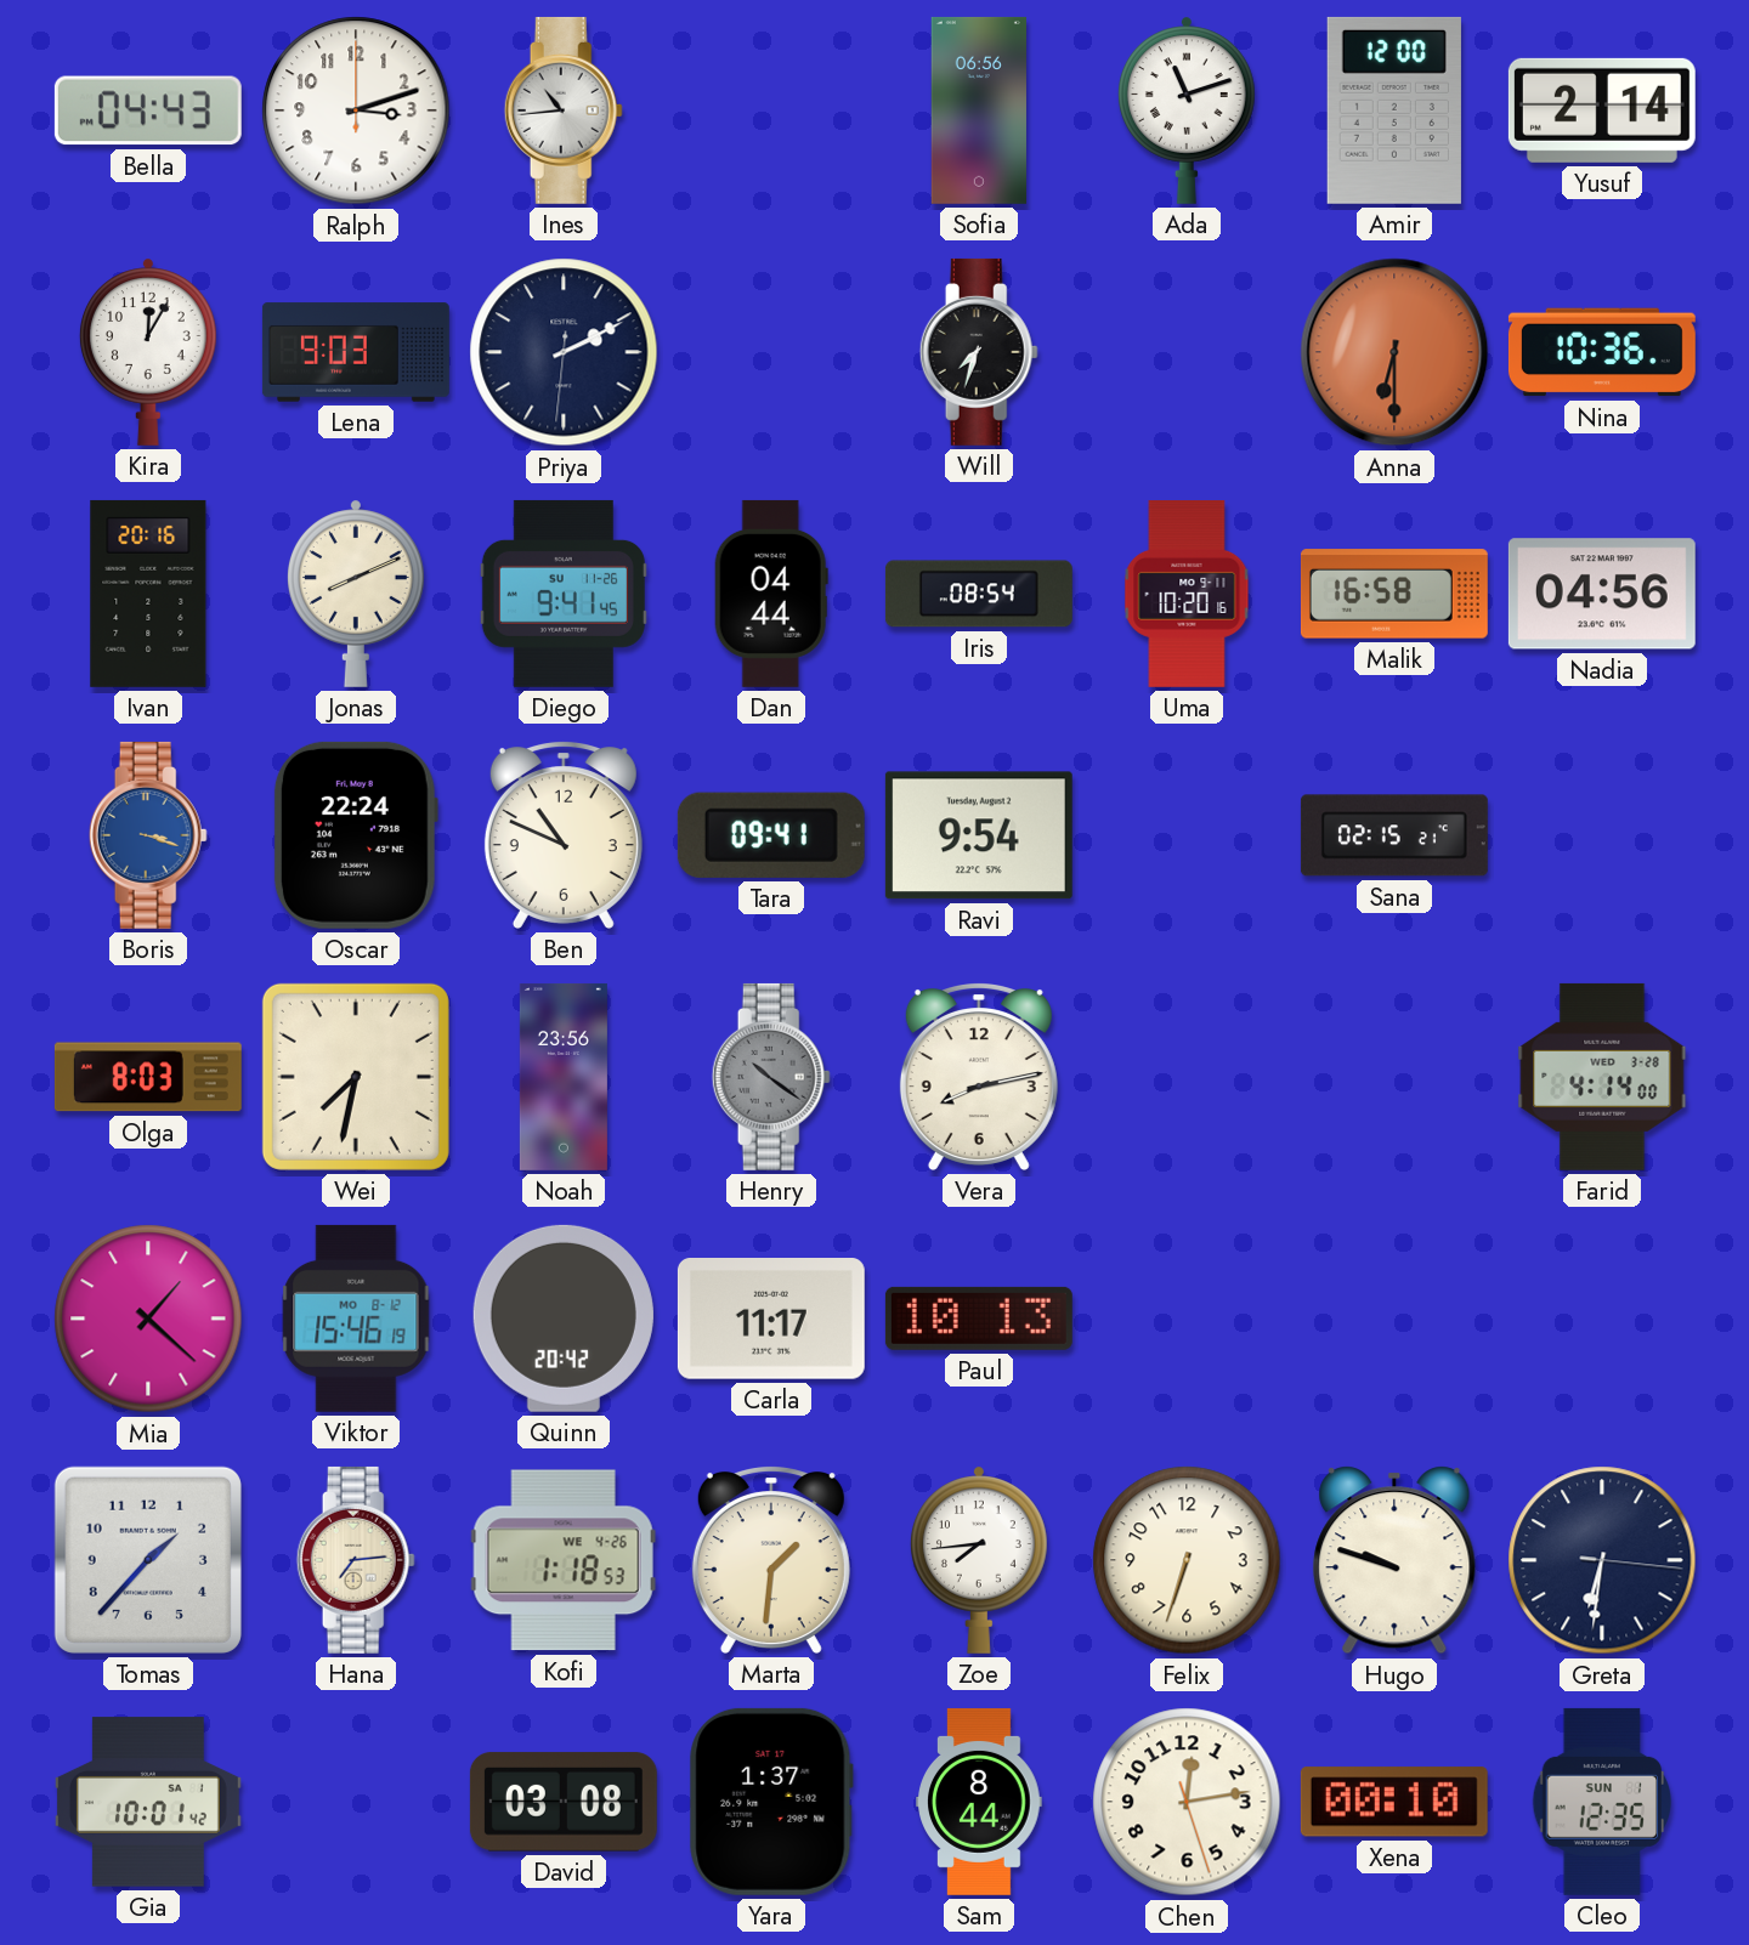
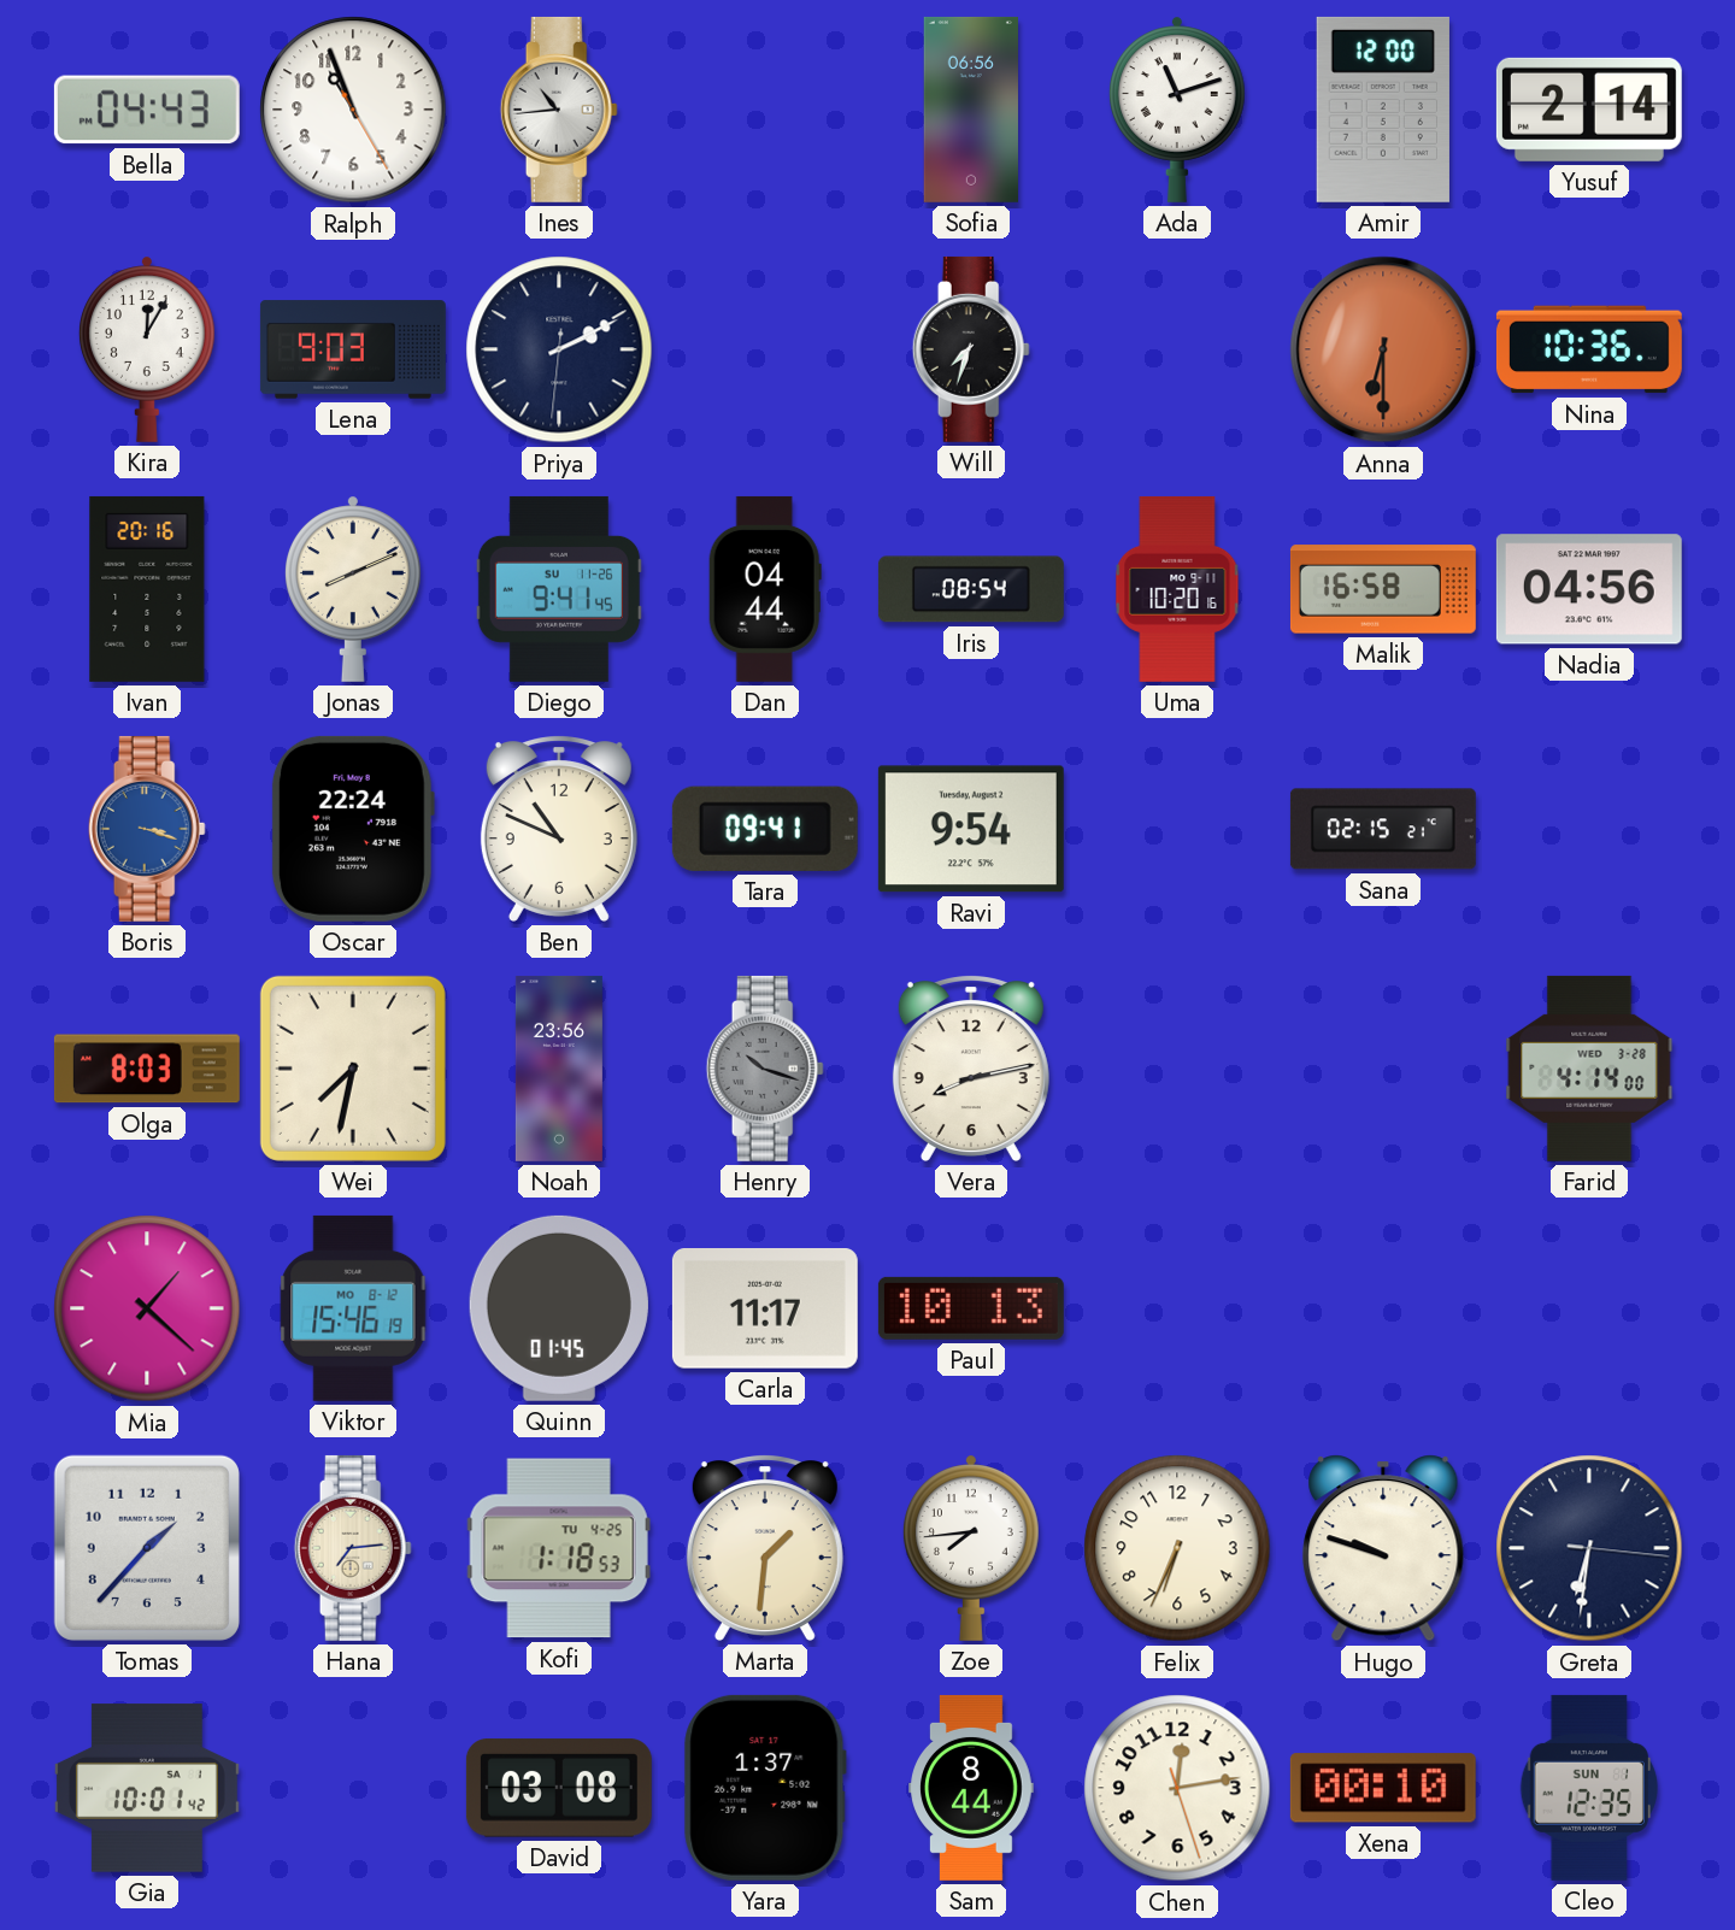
Ralph: 3:12 -> 10:56
Henry: 10:21 -> 10:18
Quinn: 20:42 -> 01:45
Kofi date: WE 4-26 -> TU 4-25
Felix: 6:33 -> 6:34
